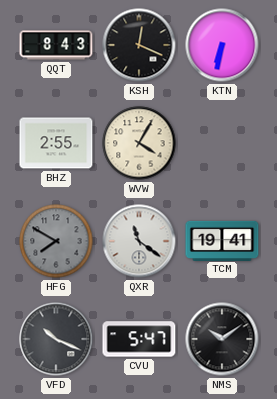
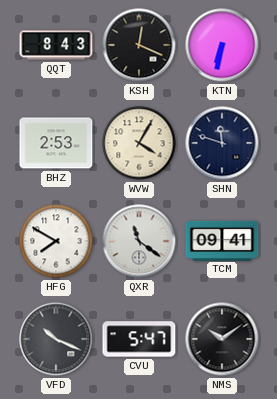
BHZ: 2:55 -> 2:53
SHN: none -> 11:48
HFG dial: grey -> white
TCM: 19:41 -> 09:41
